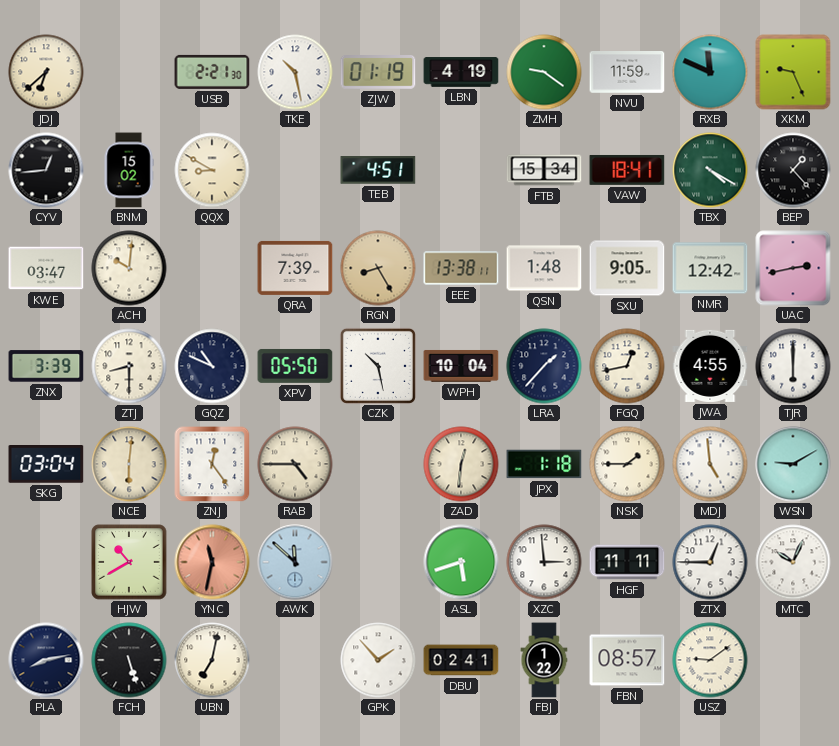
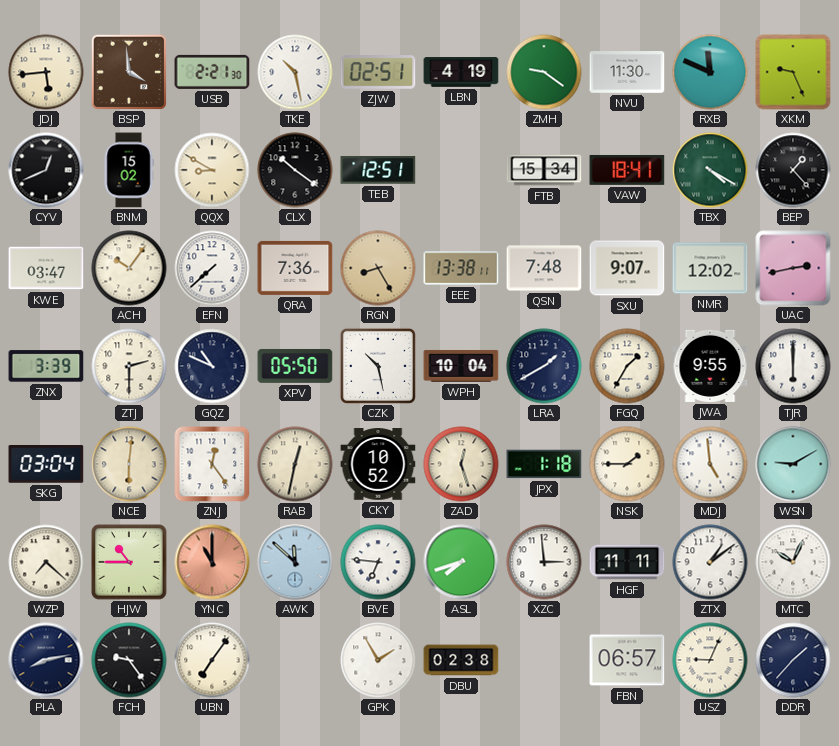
JDJ: 6:38 -> 5:44
BSP: none -> 3:59
ZJW: 01:19 -> 02:51
NVU: 11:59 -> 11:30
CYV: 12:44 -> 12:41
CLX: none -> 10:21
TEB: 4:51 -> 12:51
ACH: 10:01 -> 10:06
EFN: none -> 7:38
QRA: 7:39 -> 7:36
QSN: 1:48 -> 7:48
SXU: 9:05 -> 9:07
NMR: 12:42 -> 12:02
ZTJ: 8:30 -> 2:30
LRA: 1:37 -> 1:40
FGQ: 12:43 -> 1:35
JWA: 4:55 -> 9:55
RAB: 4:45 -> 12:32
CKY: none -> 10:52
ZAD: 12:31 -> 12:27
WZP: none -> 7:22
HJW: 10:40 -> 10:45
YNC: 11:32 -> 11:00
BVE: none -> 6:46
ASL: 5:42 -> 7:42
ZTX: 12:45 -> 1:09
FCH: 5:27 -> 9:24
UBN: 7:02 -> 7:06
GPK: 1:53 -> 1:55
DBU: 02:41 -> 02:38
FBJ: 1:22 -> none
FBN: 08:57 -> 06:57
USZ: 9:09 -> 9:04
DDR: none -> 1:37
